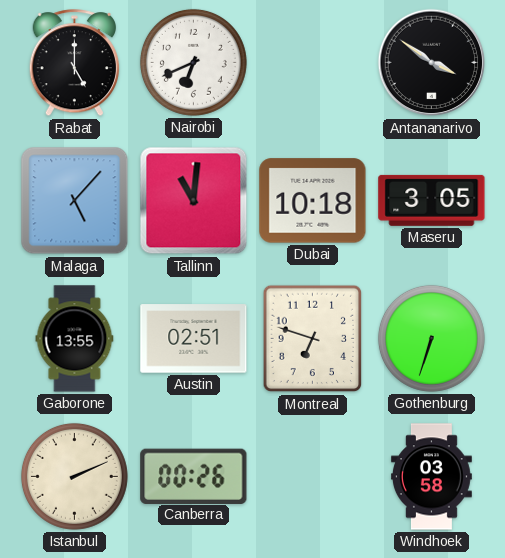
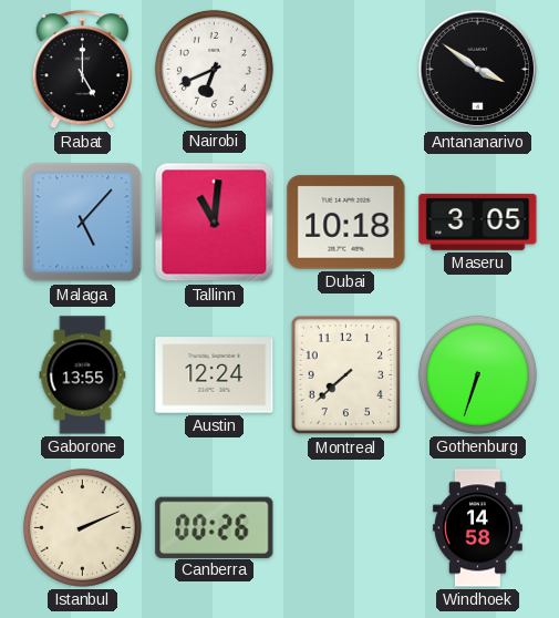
Austin: 02:51 -> 12:24
Montreal: 6:48 -> 7:38
Windhoek: 03:58 -> 14:58
